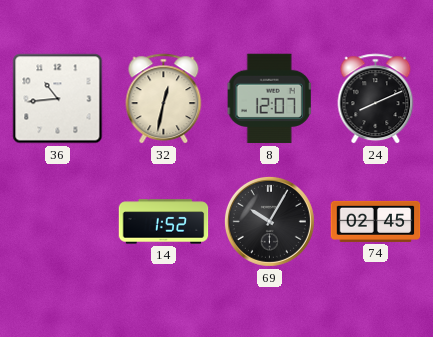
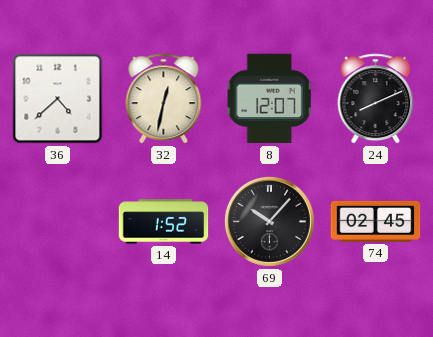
36: 10:44 -> 4:38
69: 10:05 -> 10:07
